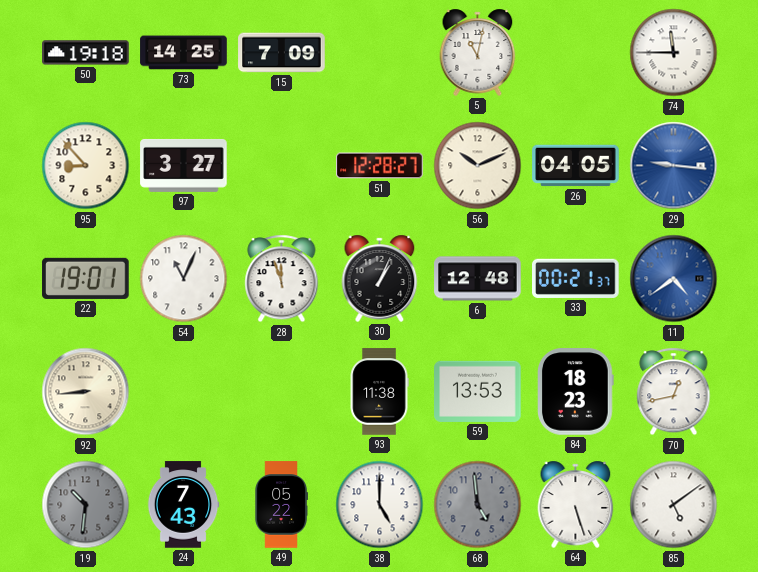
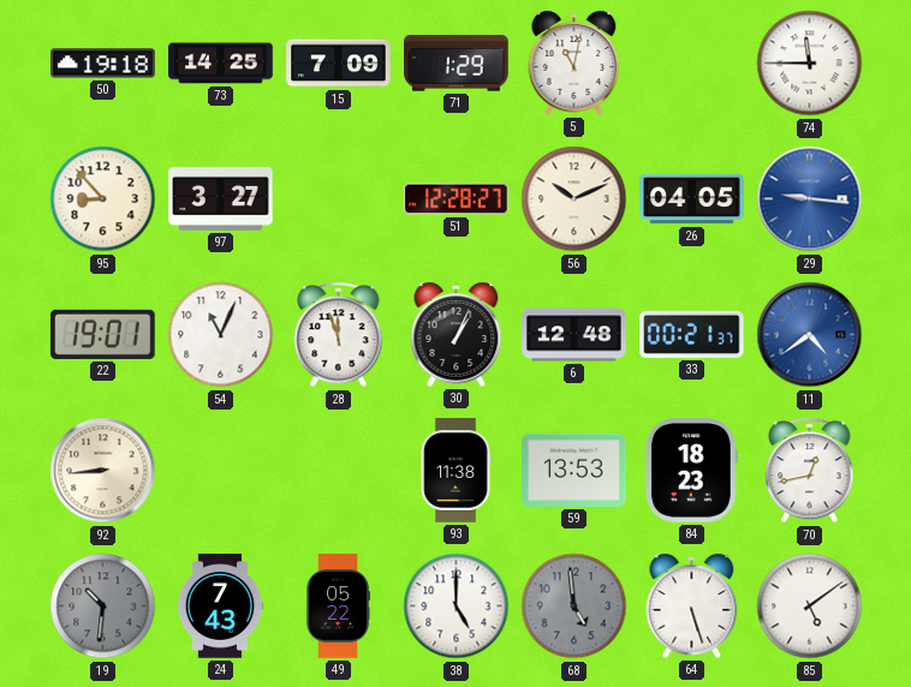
71: none -> 1:29
